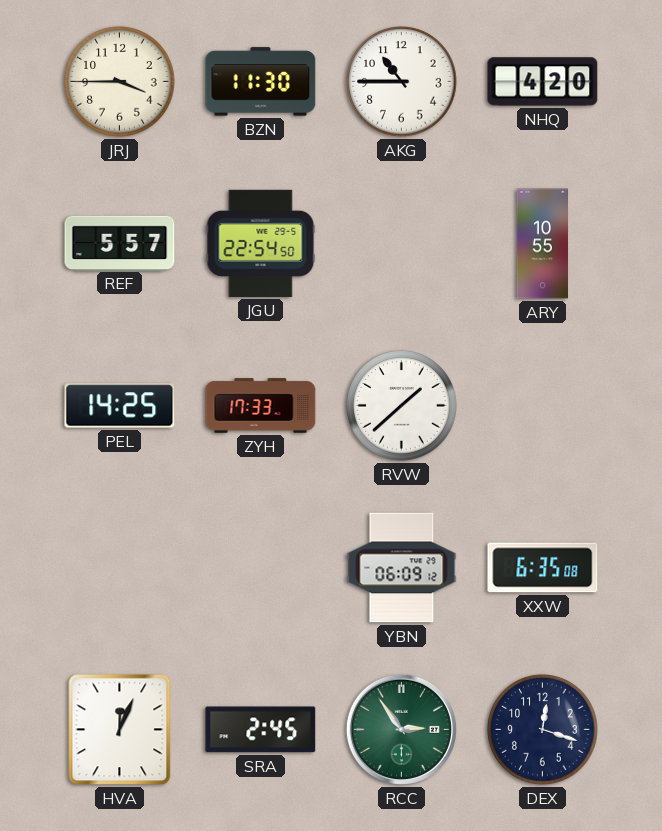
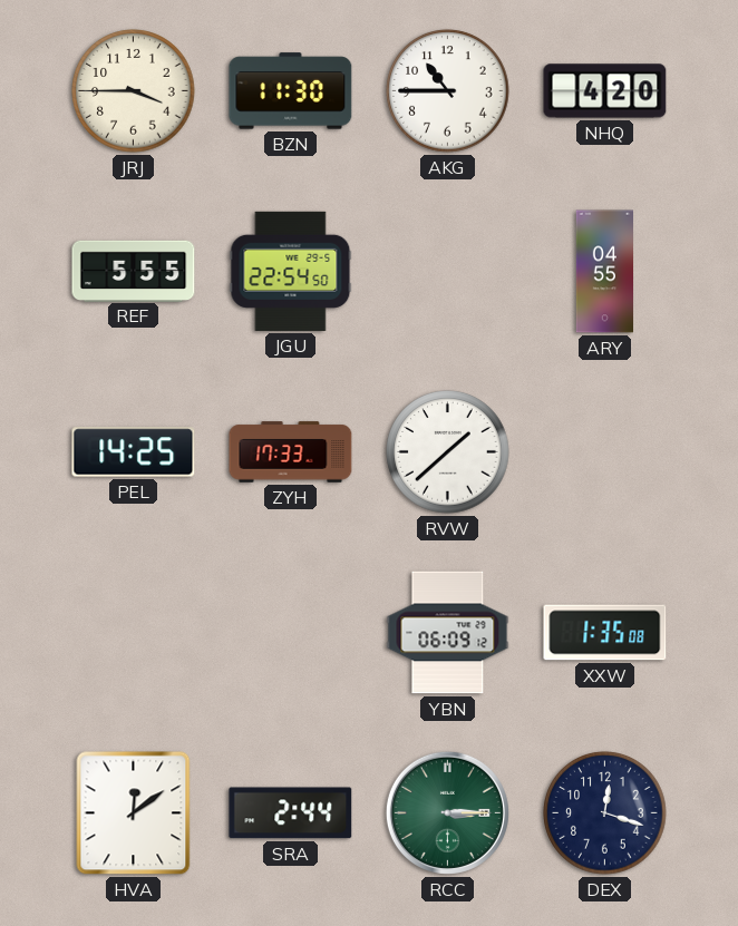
REF: 5:57 -> 5:55
ARY: 10:55 -> 04:55
XXW: 6:35 -> 1:35
HVA: 12:04 -> 12:09
SRA: 2:45 -> 2:44
RCC: 2:54 -> 3:15
